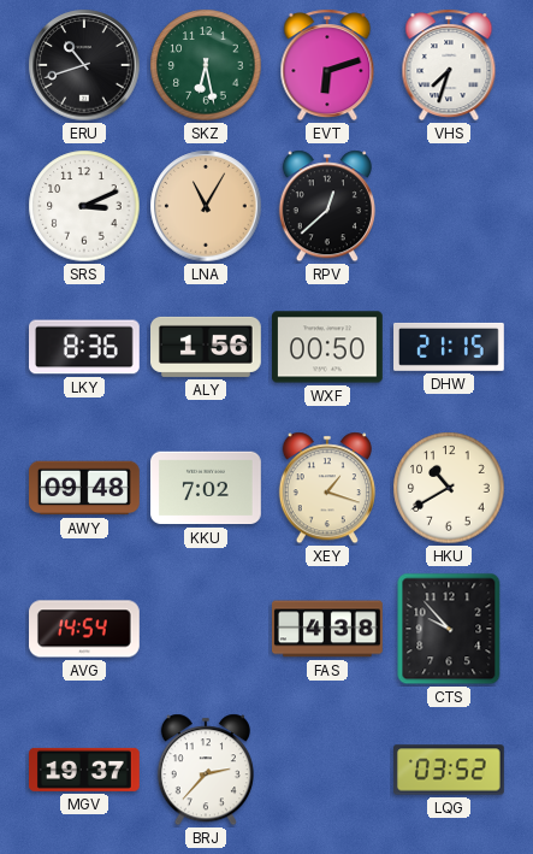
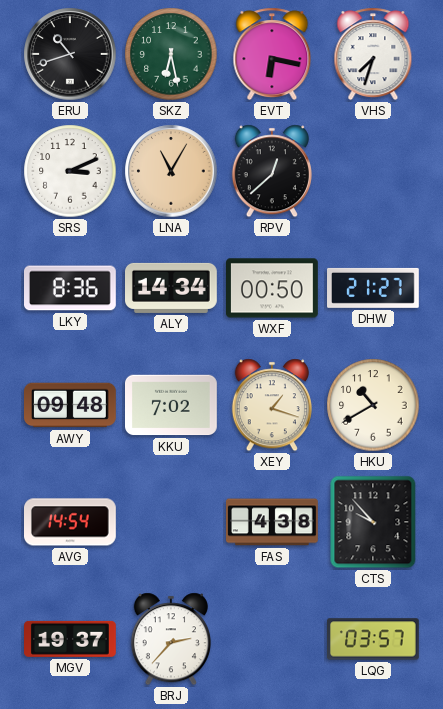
EVT: 6:12 -> 6:17
ALY: 1:56 -> 14:34
DHW: 21:15 -> 21:27
LQG: 03:52 -> 03:57
